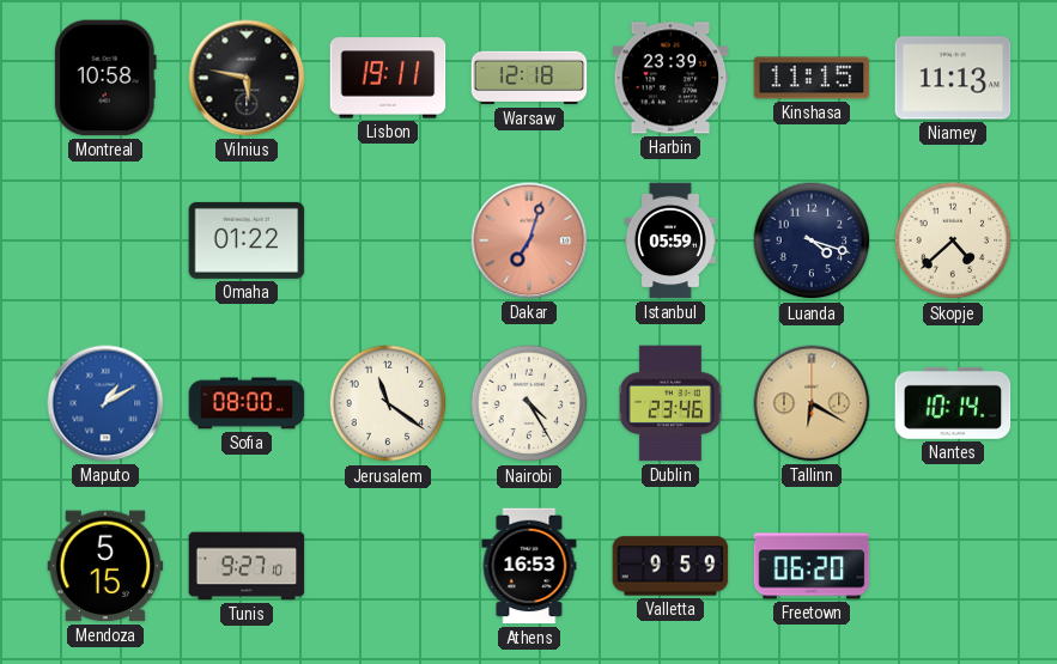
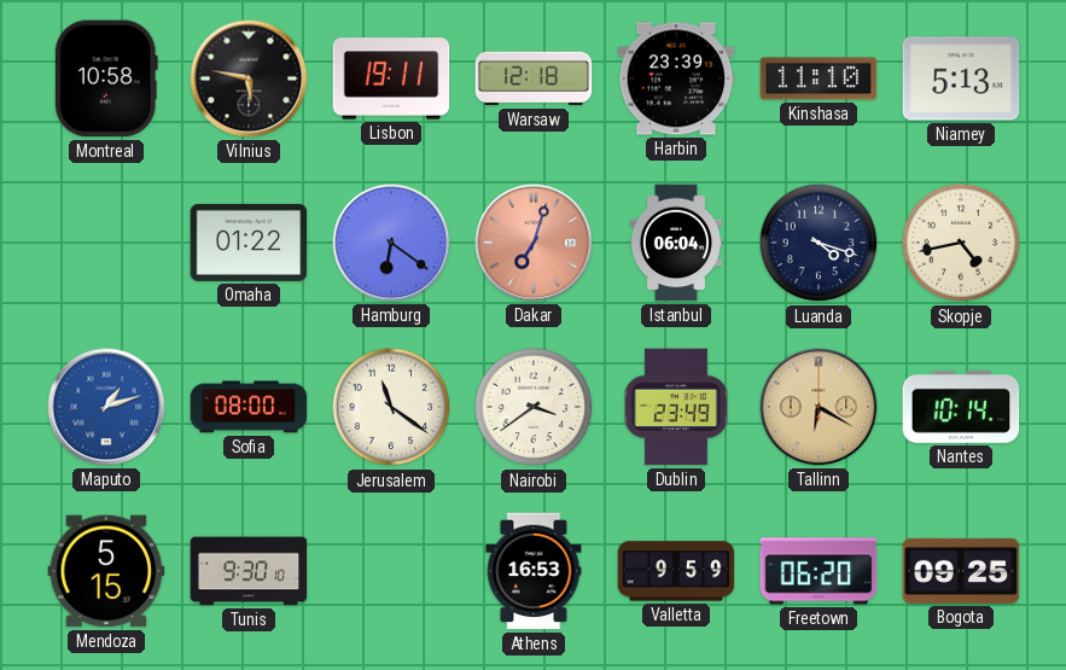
Kinshasa: 11:15 -> 11:10
Niamey: 11:13 -> 5:13
Hamburg: none -> 6:21
Istanbul: 05:59 -> 06:04
Skopje: 4:38 -> 4:43
Maputo: 1:10 -> 1:12
Nairobi: 4:25 -> 3:39
Dublin: 23:46 -> 23:49
Tunis: 9:27 -> 9:30
Bogota: none -> 09:25
